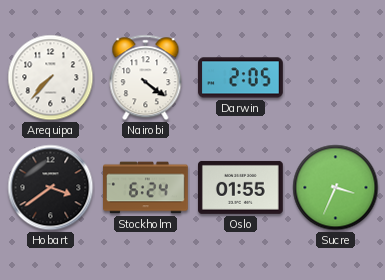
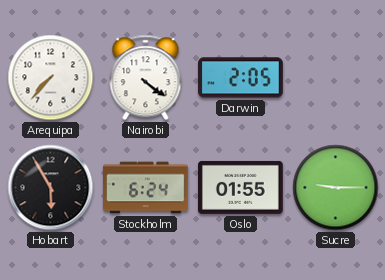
Hobart: 3:39 -> 5:55
Sucre: 3:34 -> 9:15
